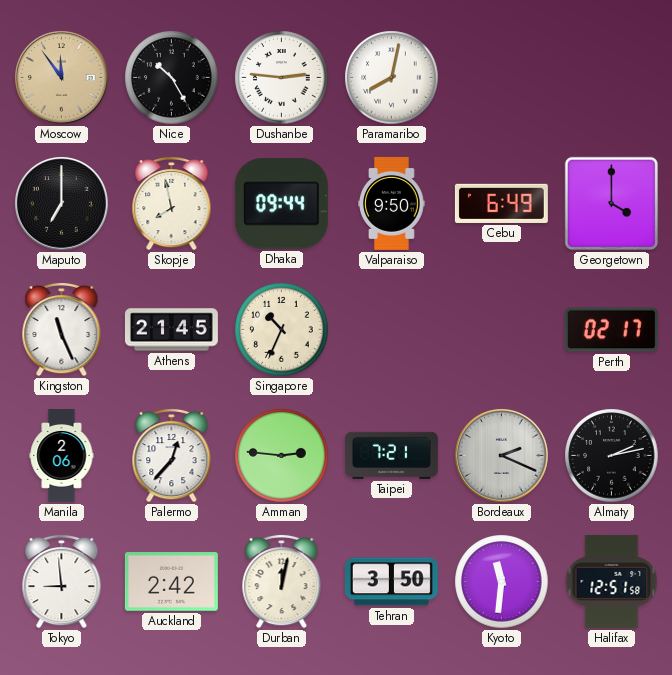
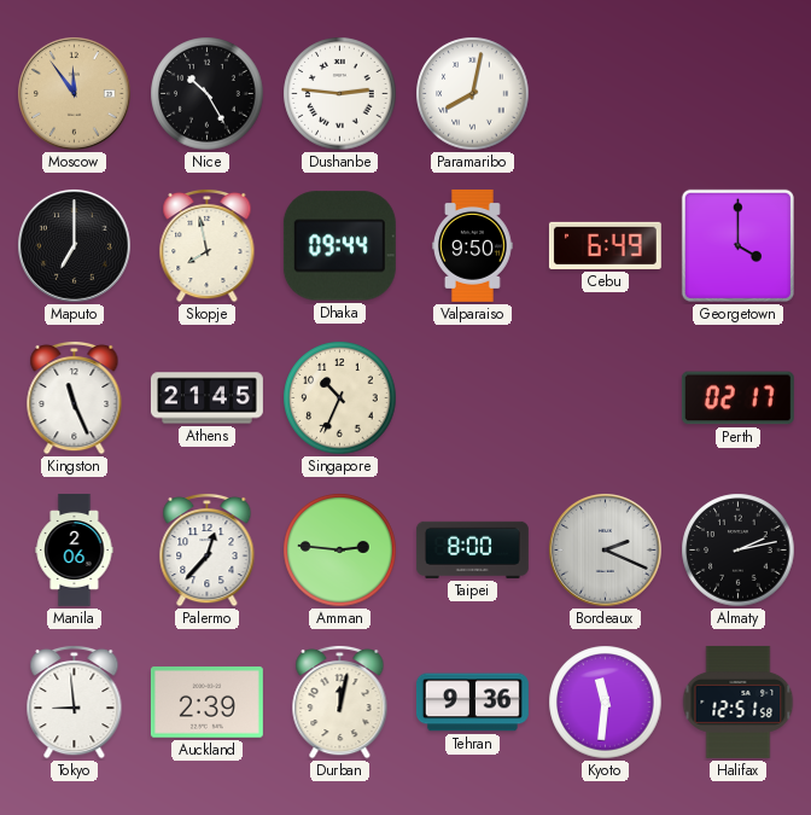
Taipei: 7:21 -> 8:00
Auckland: 2:42 -> 2:39
Tehran: 3:50 -> 9:36
